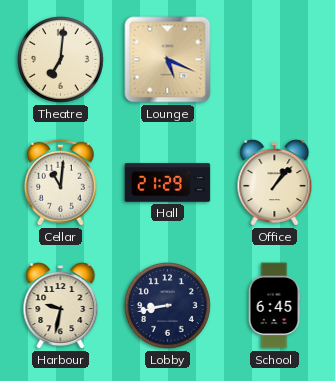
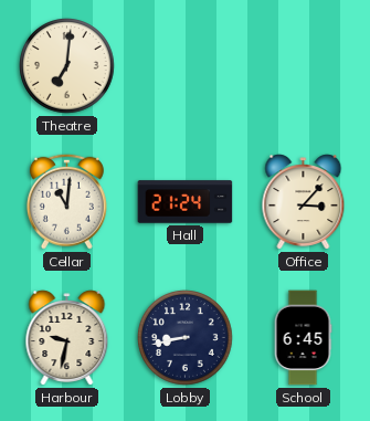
Lounge: 5:19 -> none
Hall: 21:29 -> 21:24
Office: 1:07 -> 3:07
